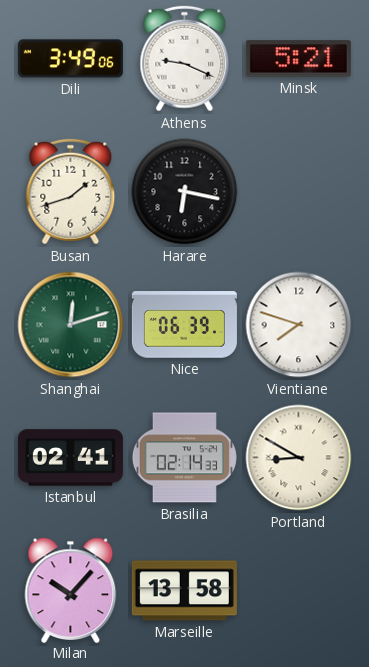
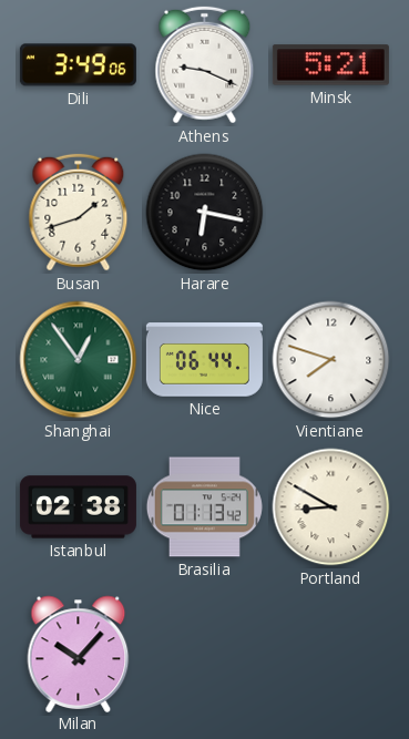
Shanghai: 12:12 -> 12:54
Nice: 06:39 -> 06:44
Istanbul: 02:41 -> 02:38
Brasilia: 02:14 -> 01:13
Marseille: 13:58 -> none
